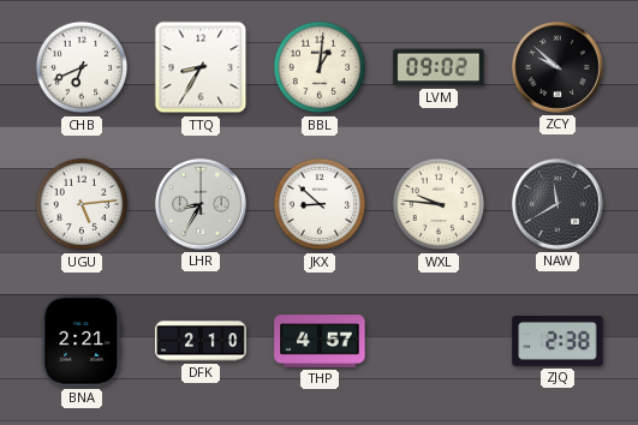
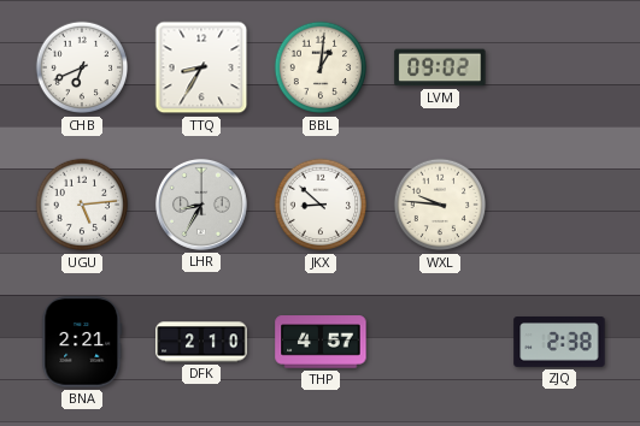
ZCY: 9:52 -> none
NAW: 11:40 -> none
